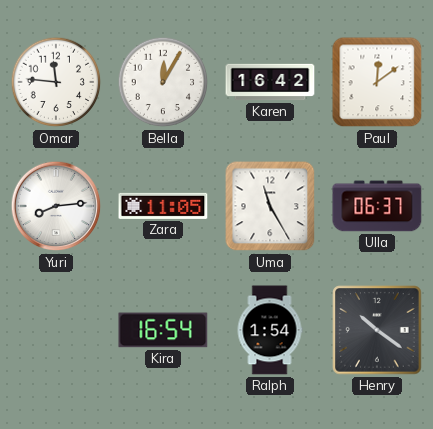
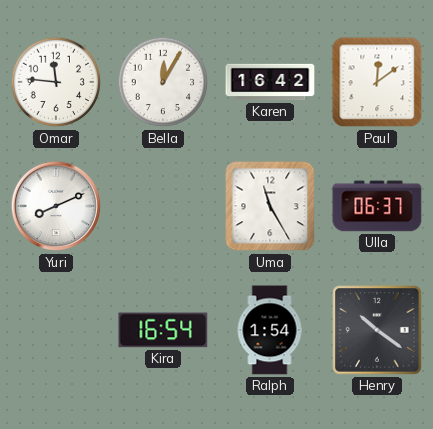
Yuri: 8:14 -> 8:11
Zara: 11:05 -> none
